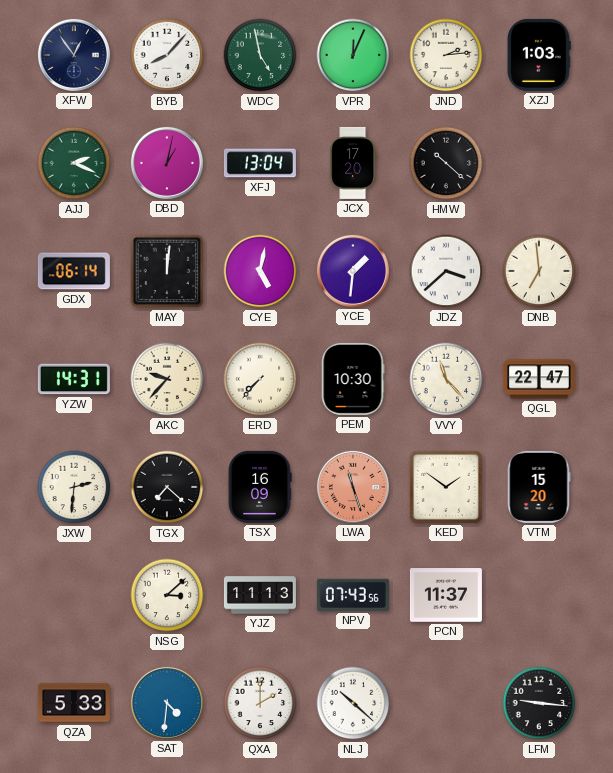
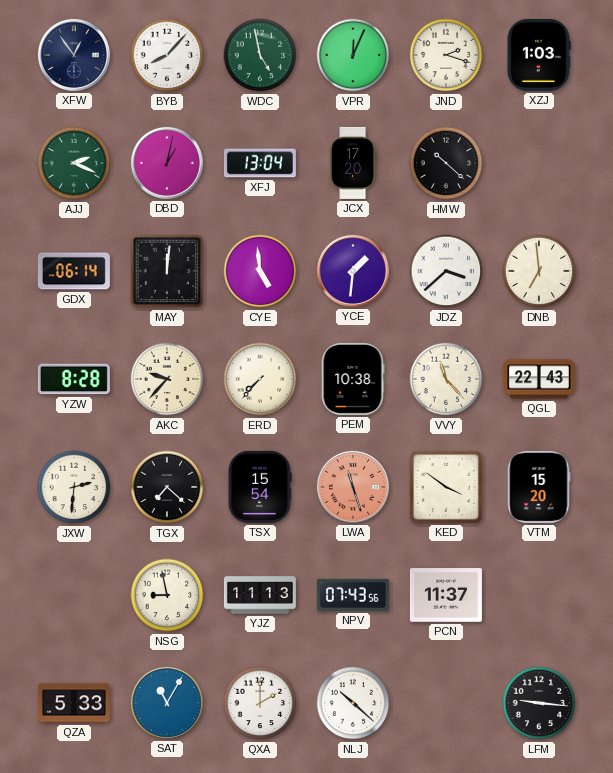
JND: 2:14 -> 2:18
CYE: 5:02 -> 4:59
YZW: 14:31 -> 8:28
PEM: 10:30 -> 10:38
QGL: 22:47 -> 22:43
TSX: 16:09 -> 15:54
KED: 1:51 -> 3:51
NSG: 3:08 -> 8:58
SAT: 4:31 -> 11:05
